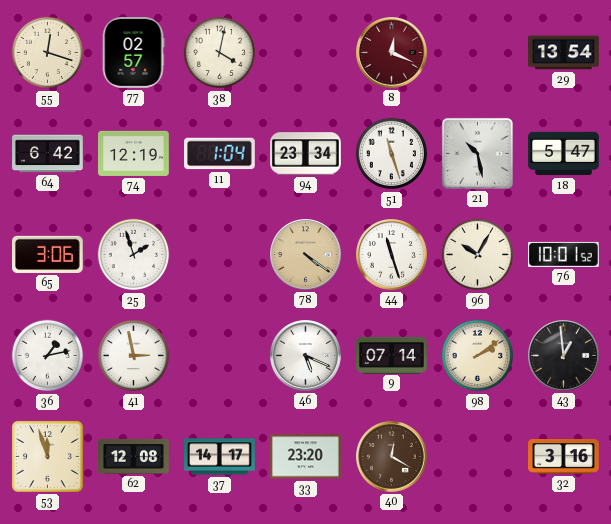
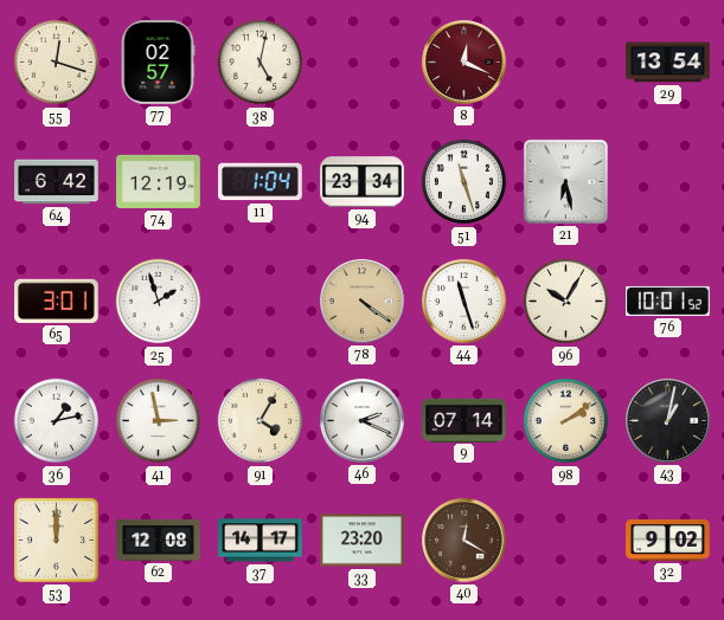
38: 4:02 -> 5:02
21: 10:28 -> 6:28
18: 5:47 -> none
65: 3:06 -> 3:01
91: none -> 4:05
46: 5:19 -> 2:19
43: 12:59 -> 1:02
53: 11:57 -> 12:00
32: 3:16 -> 9:02
